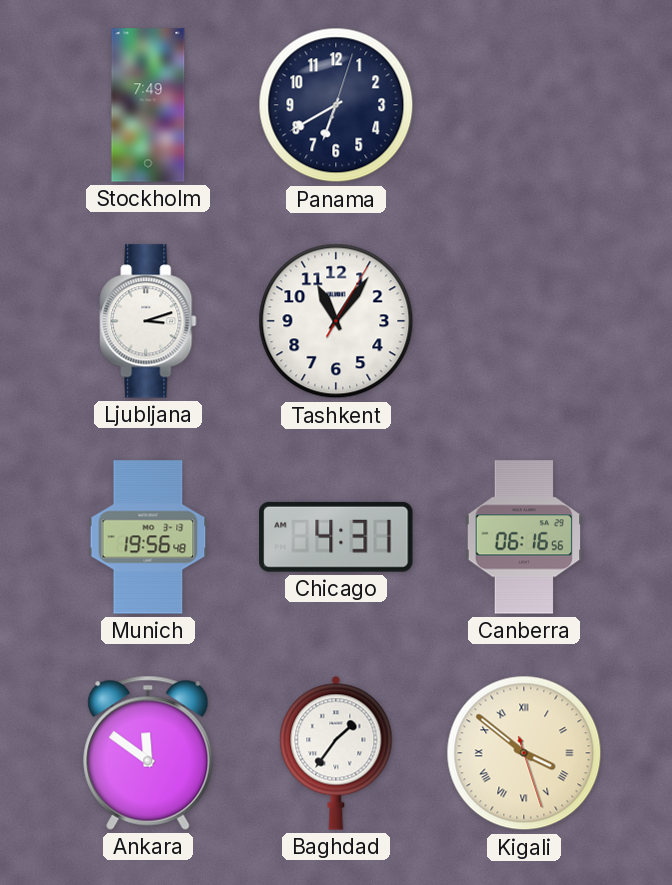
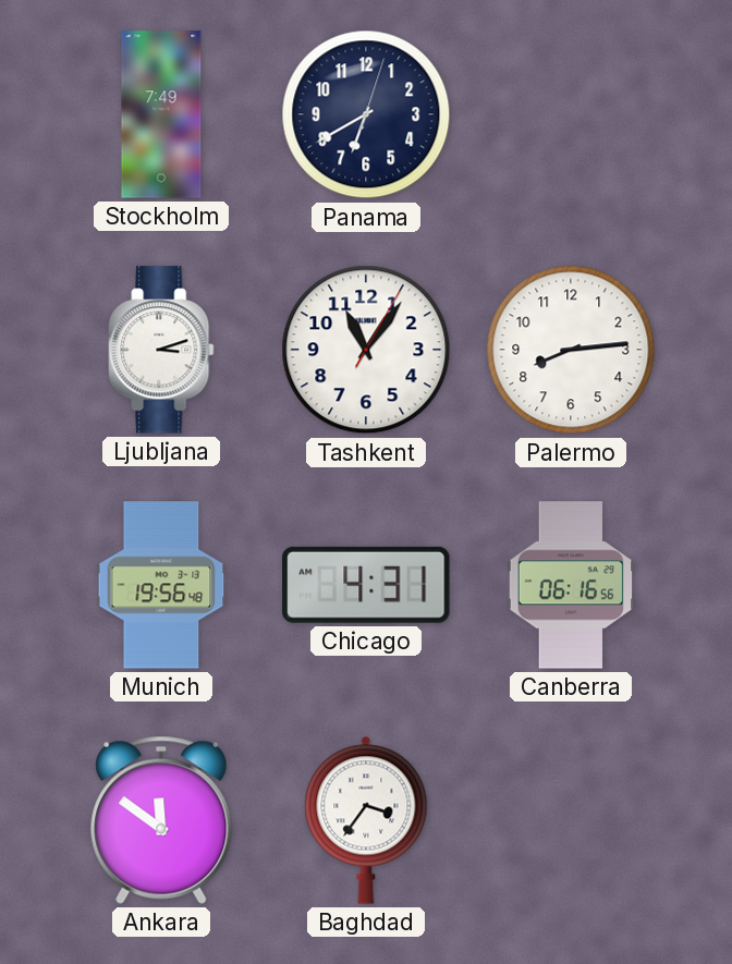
Palermo: none -> 8:14
Baghdad: 1:36 -> 3:36
Kigali: 3:51 -> none
